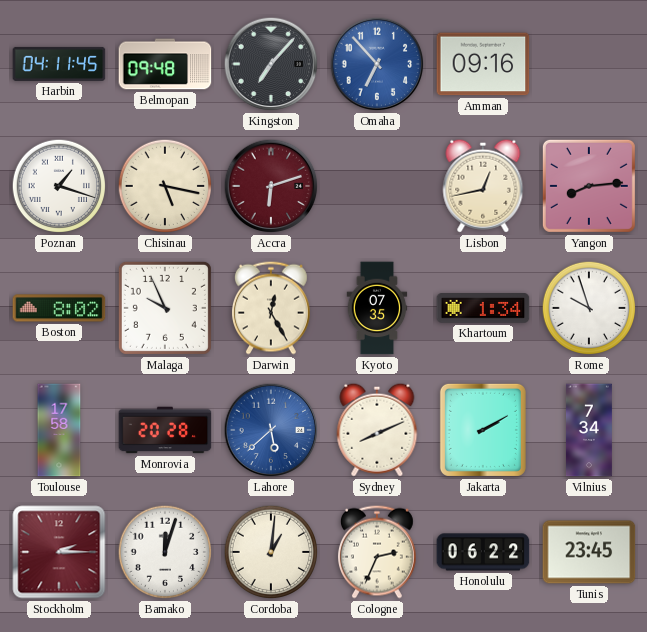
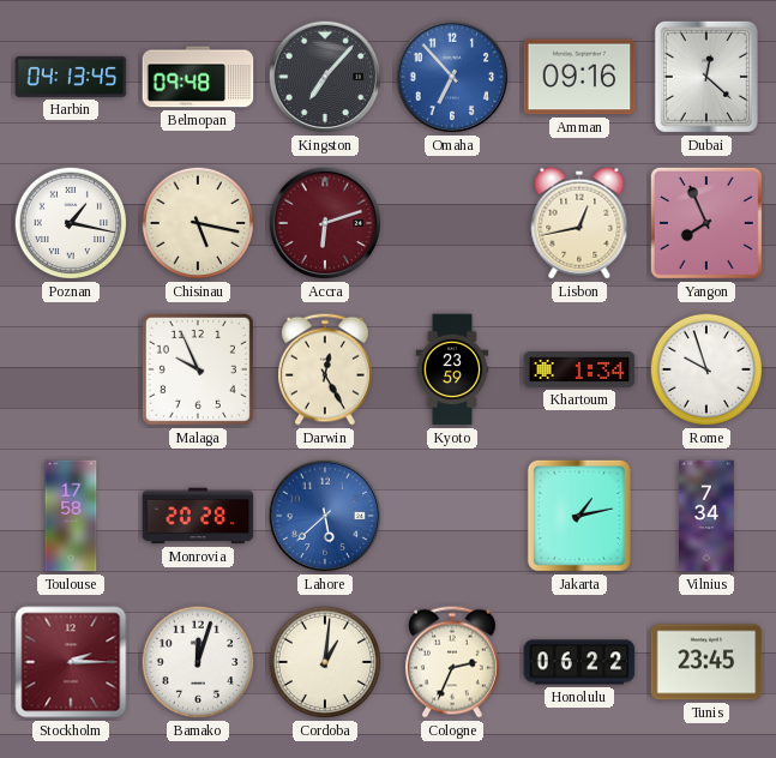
Harbin: 04:11 -> 04:13
Dubai: none -> 12:22
Poznan: 1:18 -> 1:17
Yangon: 8:14 -> 7:56
Boston: 8:02 -> none
Kyoto: 07:35 -> 23:59
Sydney: 8:11 -> none
Jakarta: 2:10 -> 1:13
